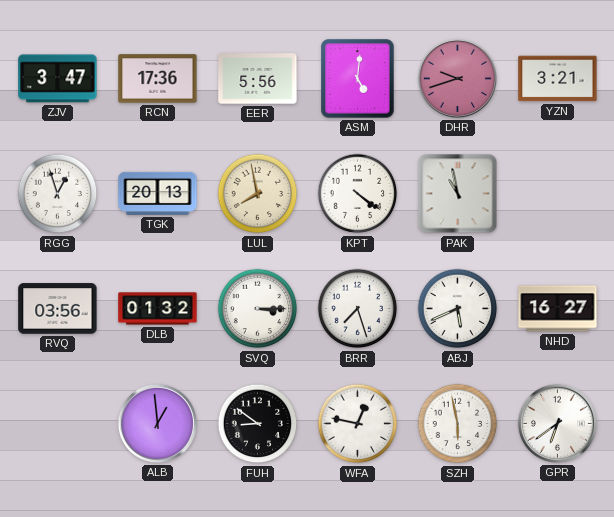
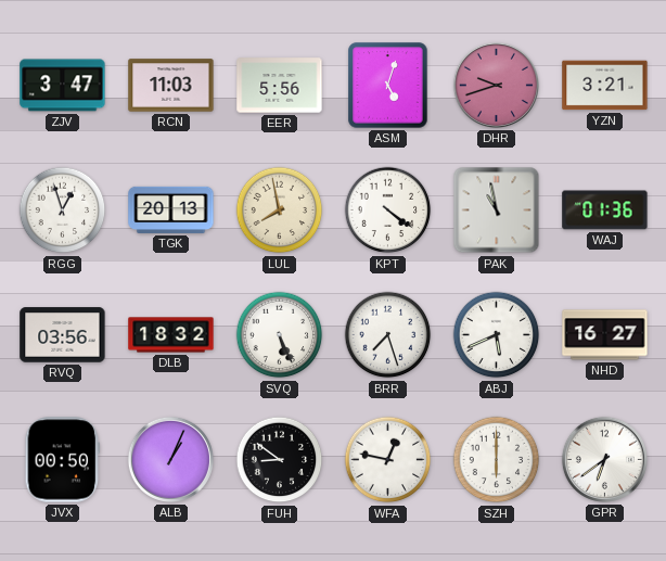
RCN: 17:36 -> 11:03
ASM: 5:01 -> 5:03
WAJ: none -> 01:36
DLB: 01:32 -> 18:32
SVQ: 3:15 -> 5:26
JVX: none -> 00:50
ALB: 12:59 -> 1:04
SZH: 5:58 -> 6:00
